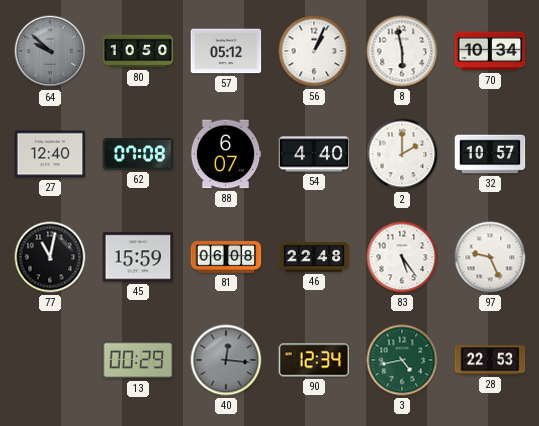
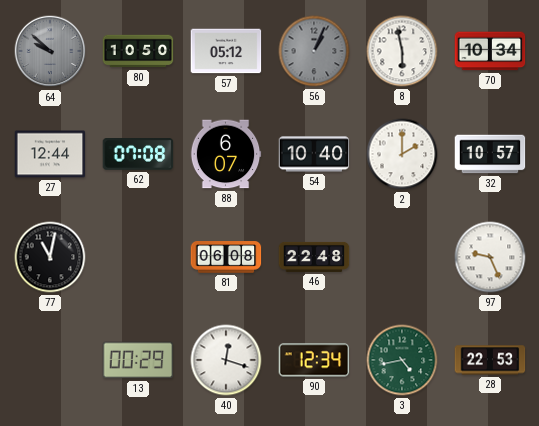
56 dial: white -> grey
27: 12:40 -> 12:44
54: 4:40 -> 10:40
45: 15:59 -> none
83: 5:24 -> none
40: 12:16 -> 12:18
40 dial: grey -> white
